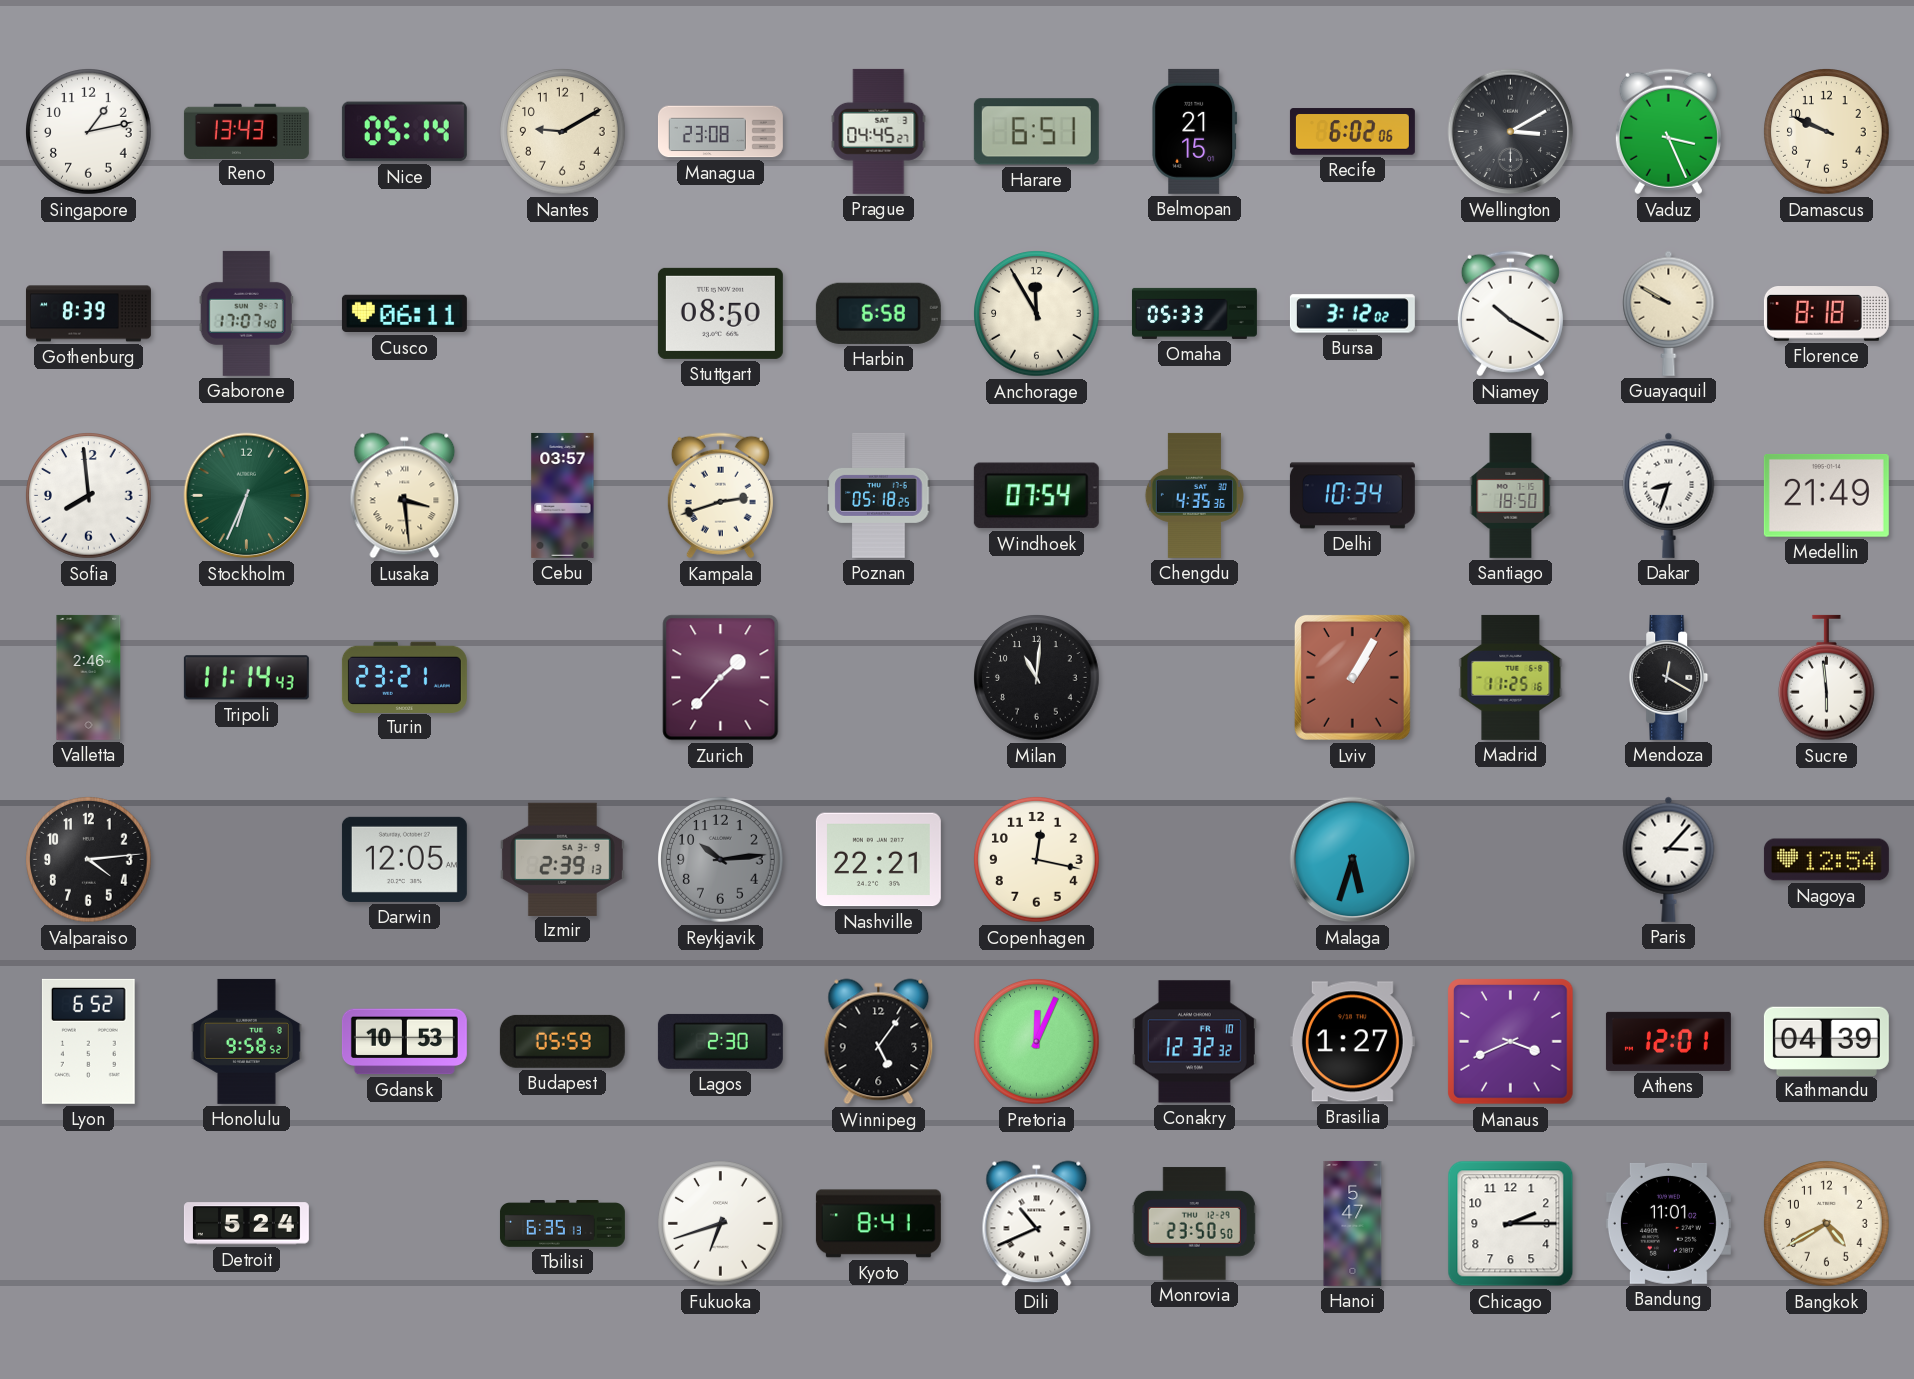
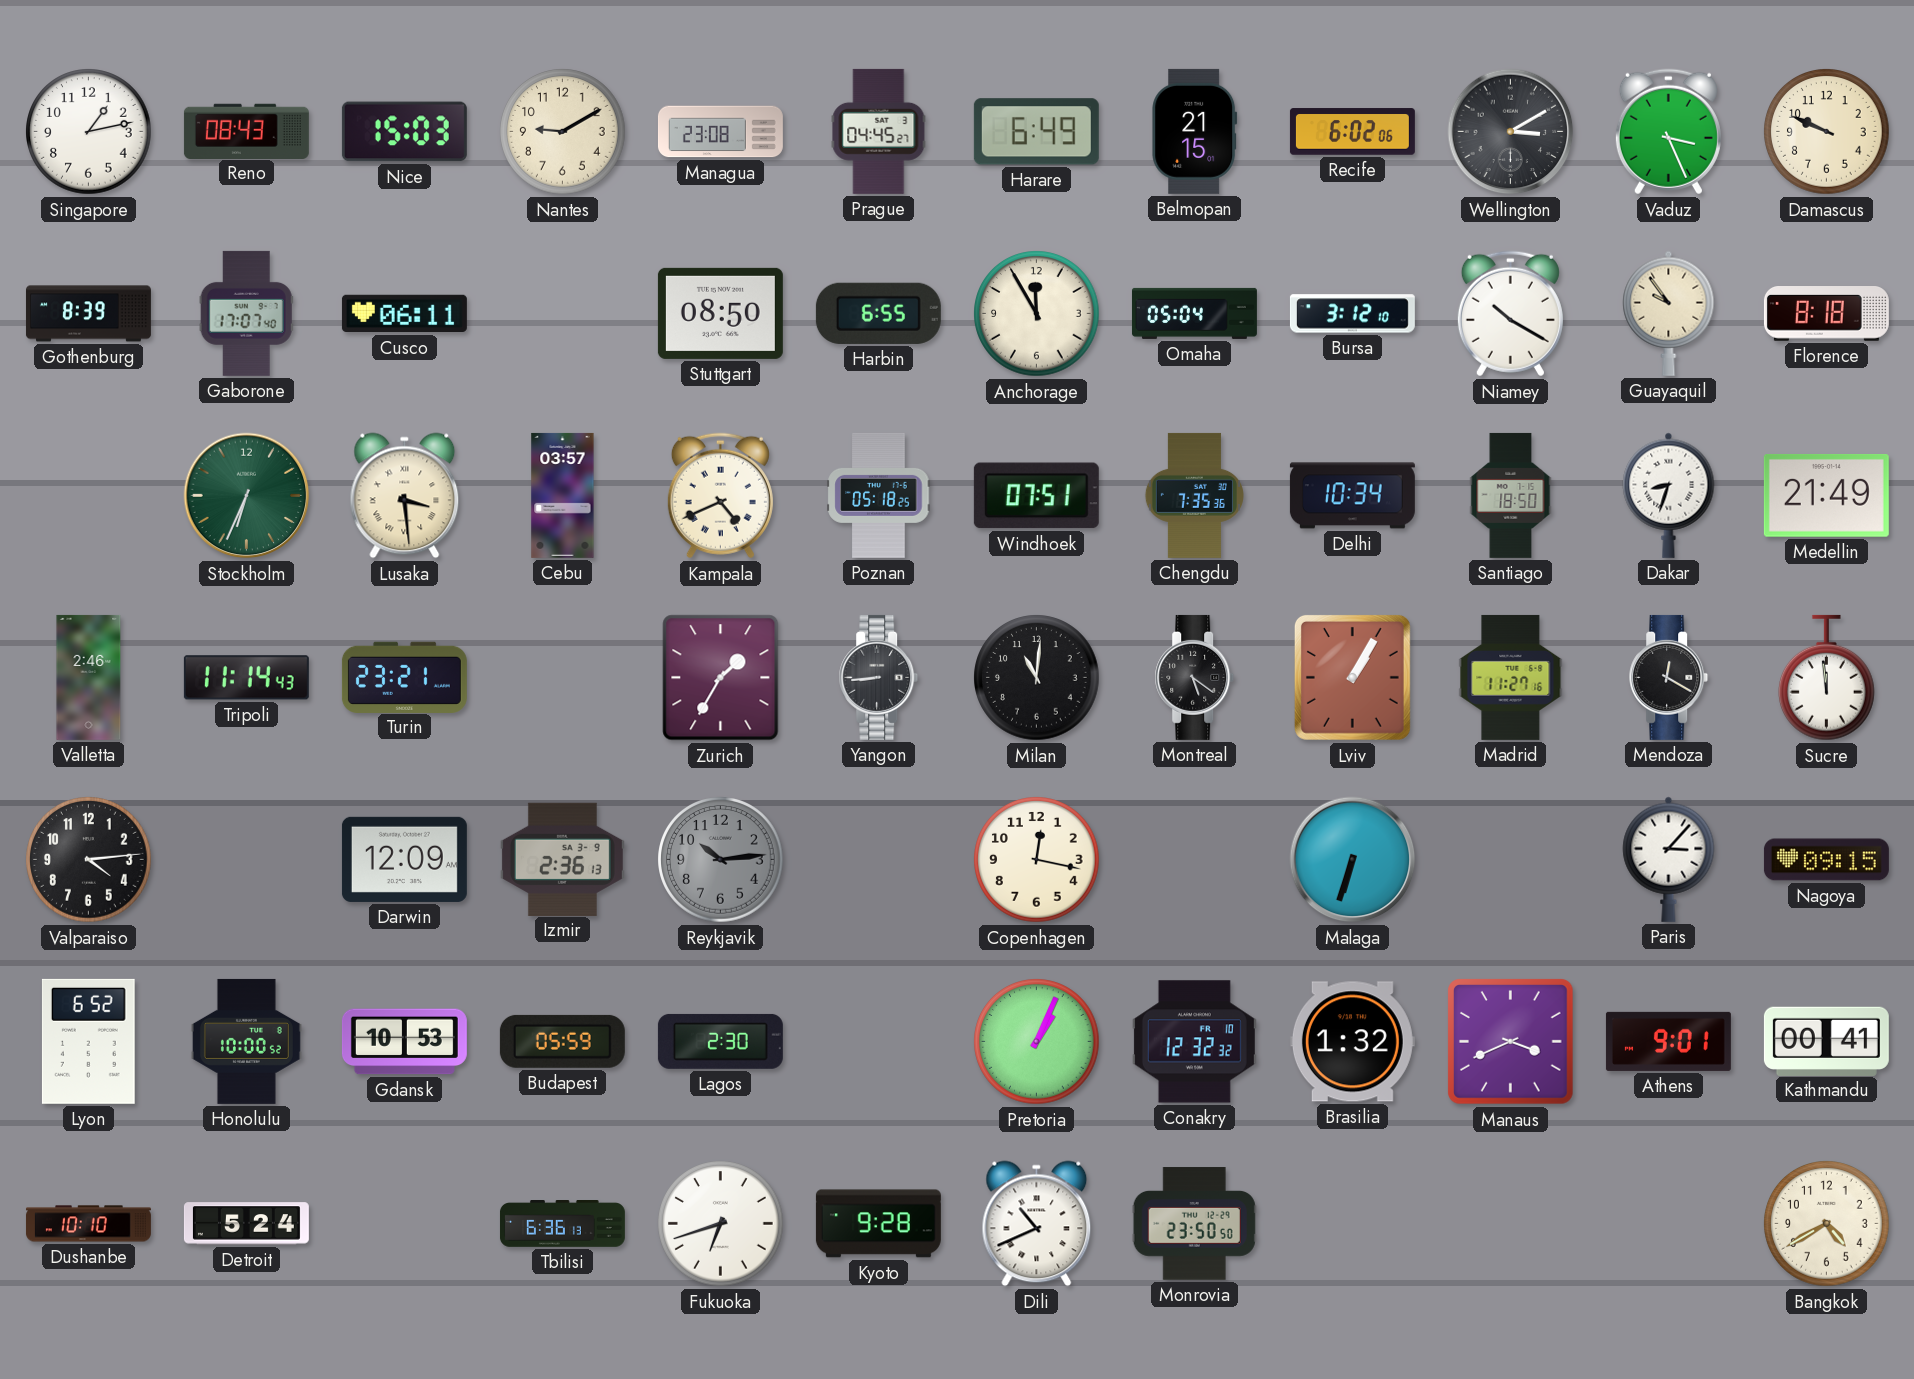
Reno: 13:43 -> 08:43
Nice: 05:14 -> 15:03
Harare: 6:51 -> 6:49
Harbin: 6:58 -> 6:55
Omaha: 05:33 -> 05:04
Bursa: 3:12:02 -> 3:12:10
Guayaquil: 9:50 -> 9:54
Sofia: 7:59 -> none
Kampala: 2:42 -> 4:41
Windhoek: 07:54 -> 07:51
Chengdu: 4:35 -> 7:35
Zurich: 1:37 -> 1:35
Yangon: none -> 8:44
Montreal: none -> 5:21
Madrid: 11:25 -> 11:27
Sucre: 5:59 -> 11:59
Darwin: 12:05 -> 12:09
Izmir: 2:39 -> 2:36
Nashville: 22:21 -> none
Malaga: 5:33 -> 6:33
Nagoya: 12:54 -> 09:15
Honolulu: 9:58 -> 10:00
Winnipeg: 5:06 -> none
Pretoria: 12:04 -> 1:04
Brasilia: 1:27 -> 1:32
Athens: 12:01 -> 9:01
Kathmandu: 04:39 -> 00:41
Dushanbe: none -> 10:10
Tbilisi: 6:35 -> 6:36
Kyoto: 8:41 -> 9:28
Hanoi: 5:47 -> none
Chicago: 2:15 -> none
Bandung: 11:01 -> none
